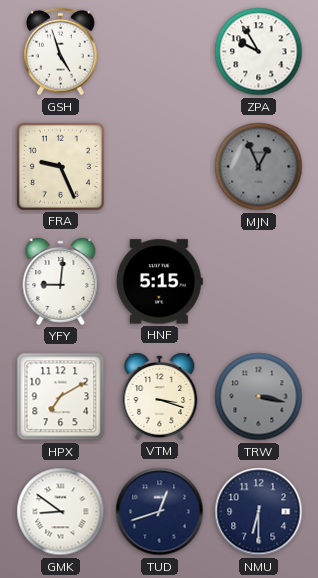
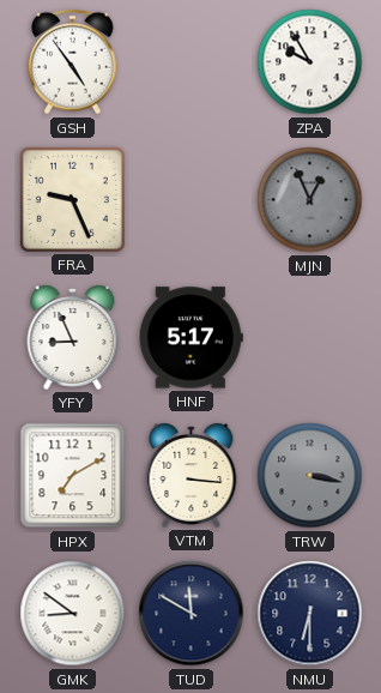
GSH: 4:57 -> 4:54
YFY: 9:01 -> 8:56
HNF: 5:15 -> 5:17
VTM: 3:18 -> 3:16
TUD: 12:42 -> 11:50
